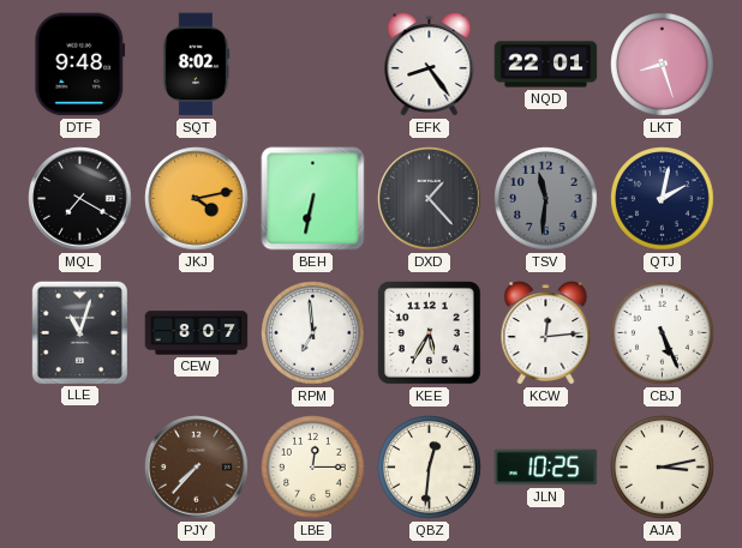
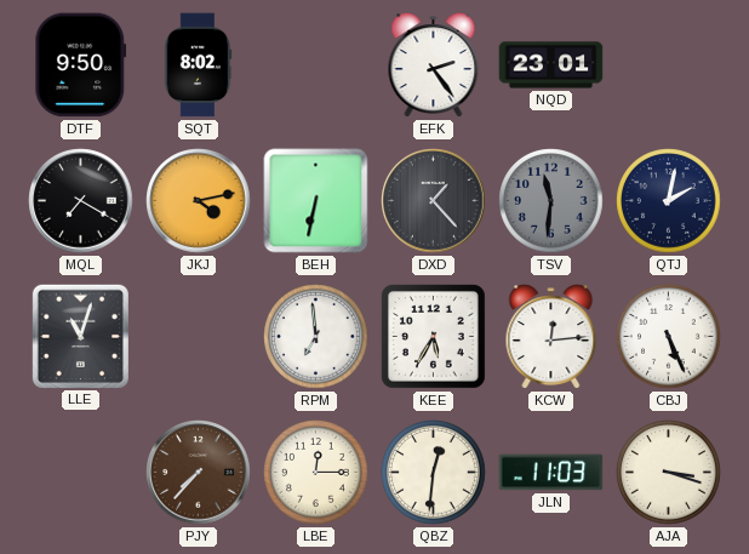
DTF: 9:48 -> 9:50
EFK: 8:24 -> 2:24
NQD: 22:01 -> 23:01
LKT: 8:27 -> none
CEW: 8:07 -> none
JLN: 10:25 -> 11:03
AJA: 3:13 -> 3:18
